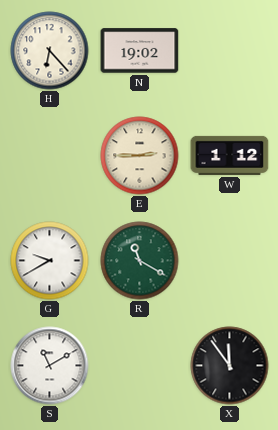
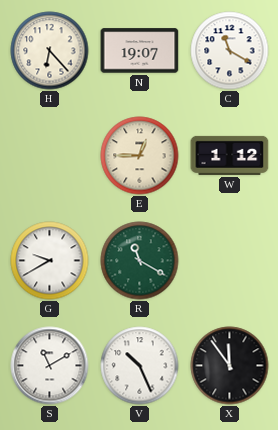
N: 19:02 -> 19:07
C: none -> 11:20
E: 2:45 -> 12:45
V: none -> 10:26
